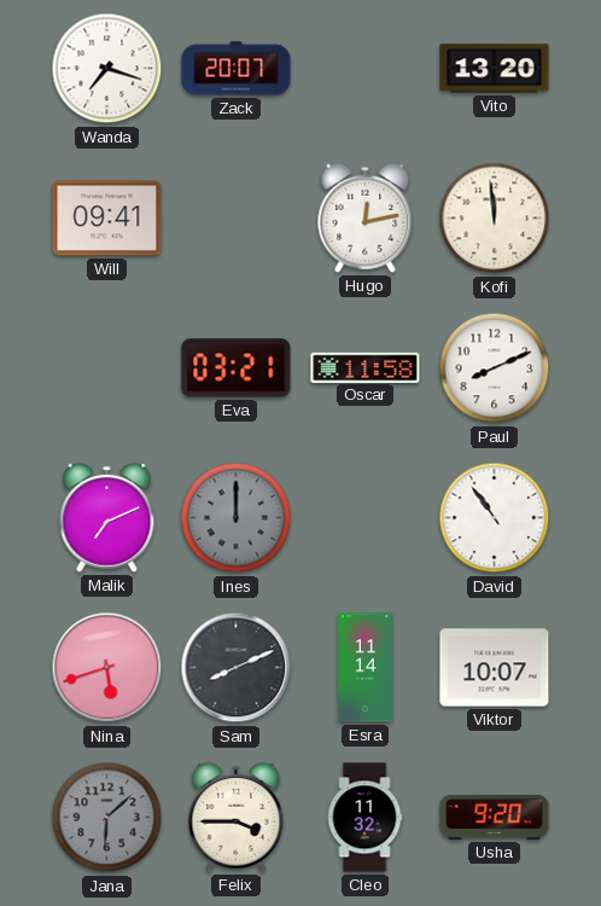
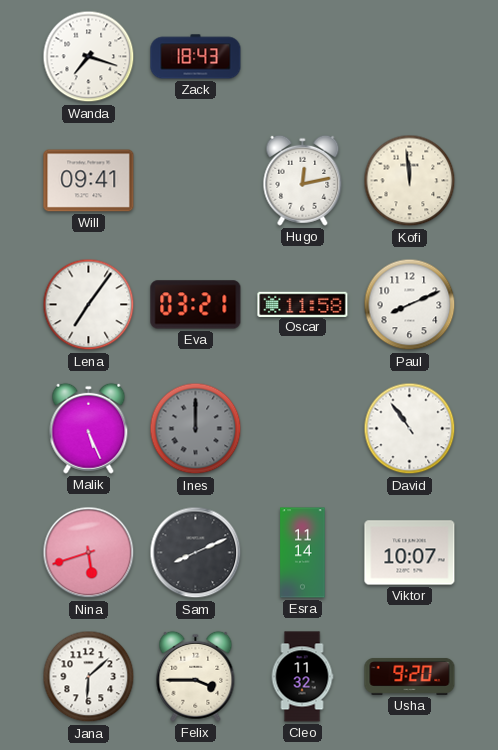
Zack: 20:07 -> 18:43
Vito: 13:20 -> none
Lena: none -> 7:06
Malik: 7:11 -> 5:26
Jana dial: grey -> white
